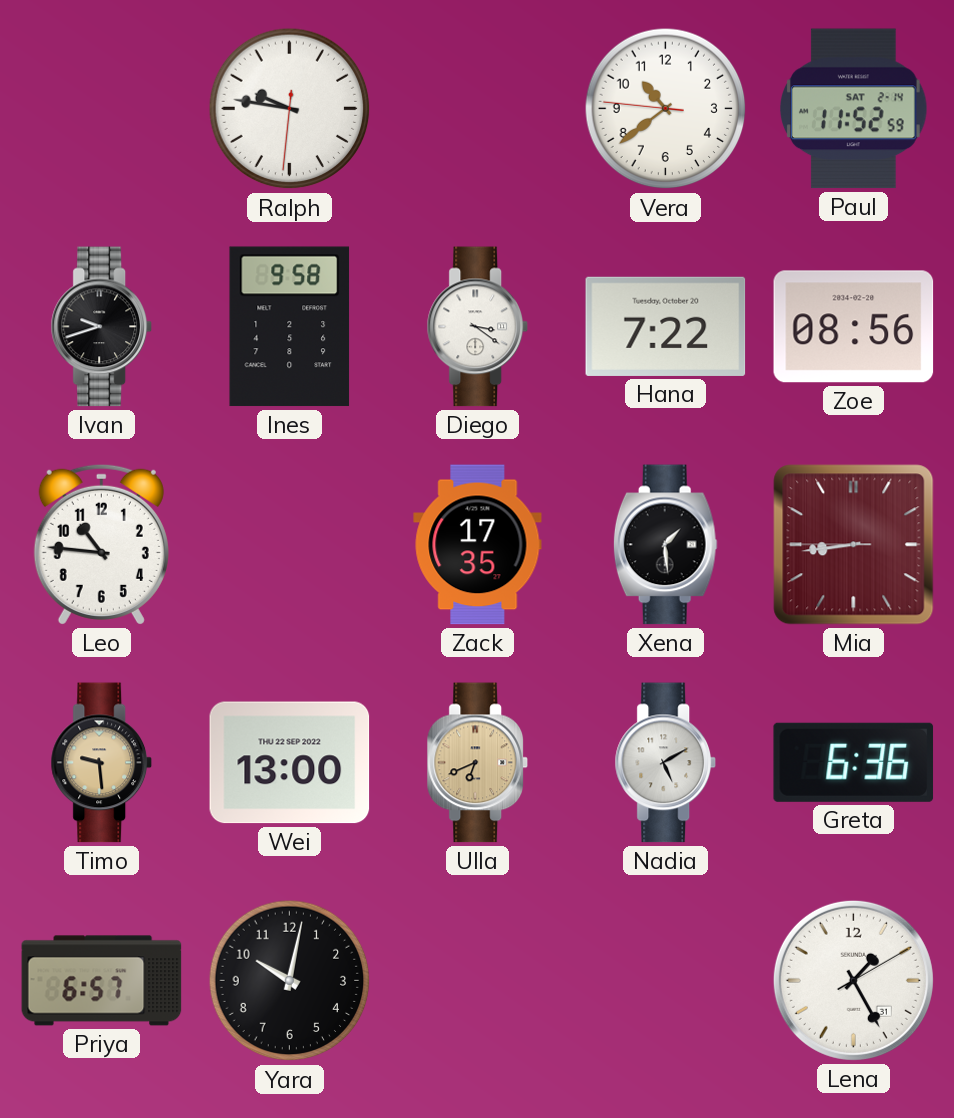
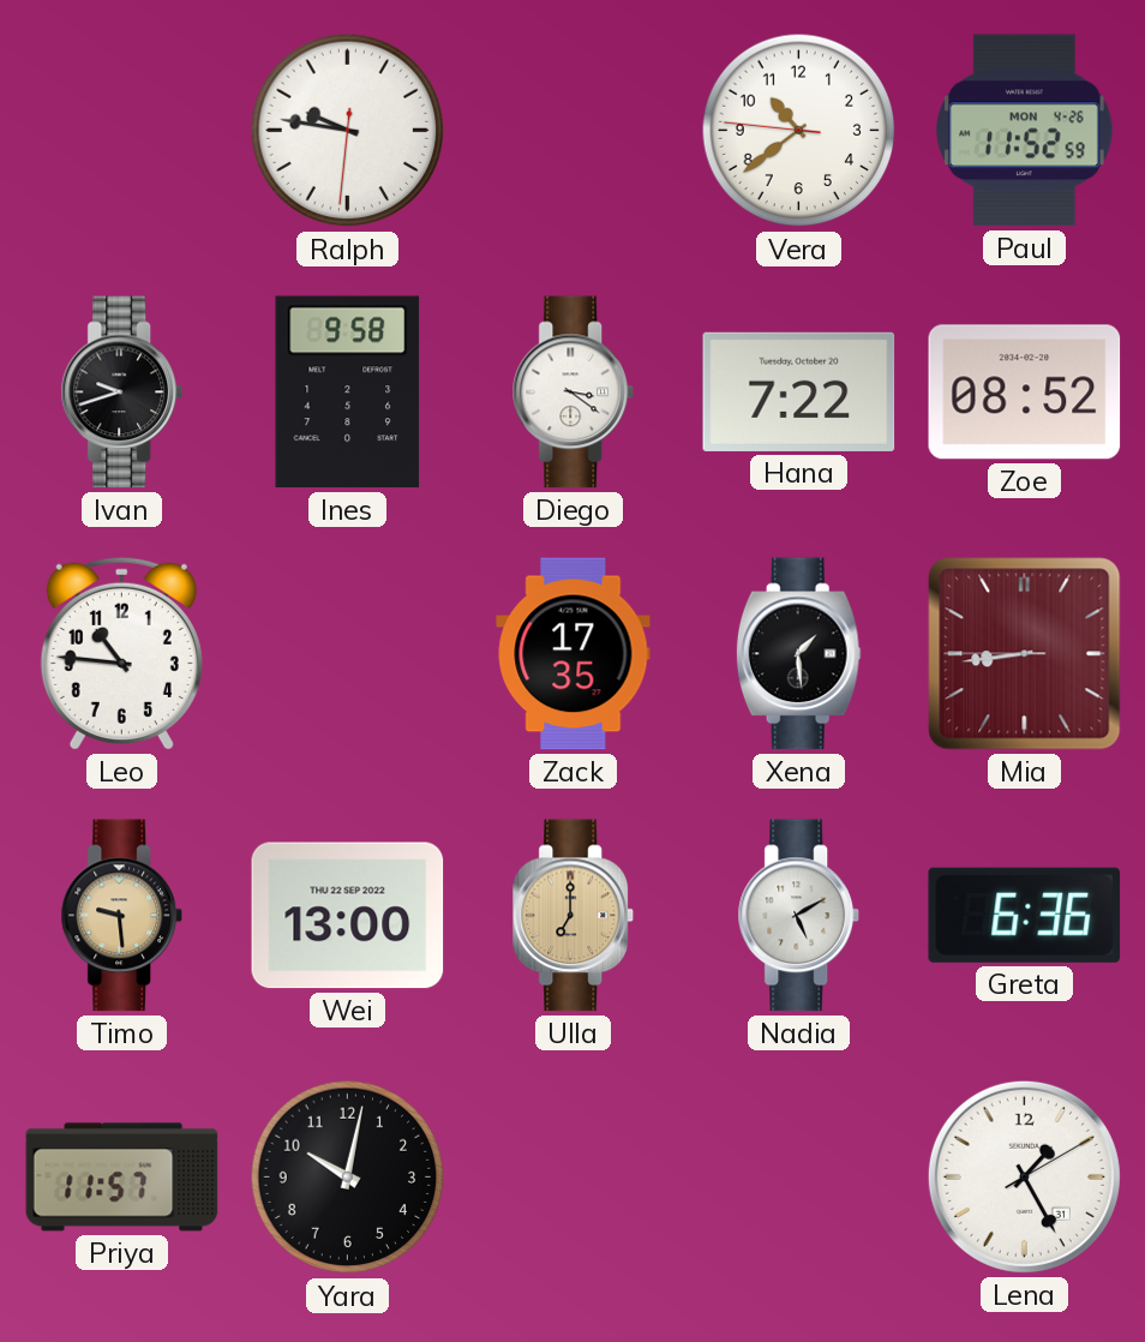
Paul date: SAT 2-14 -> MON 4-26
Zoe: 08:56 -> 08:52
Ulla: 6:41 -> 7:00
Priya: 6:57 -> 11:57
